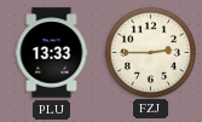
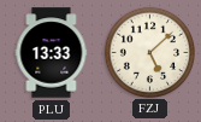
FZJ: 2:45 -> 5:08
